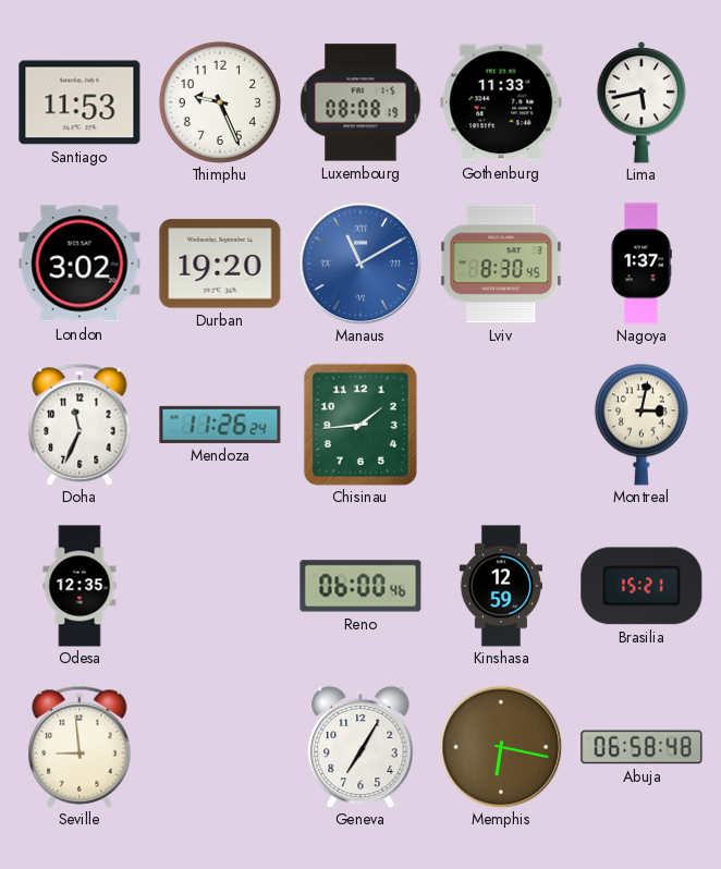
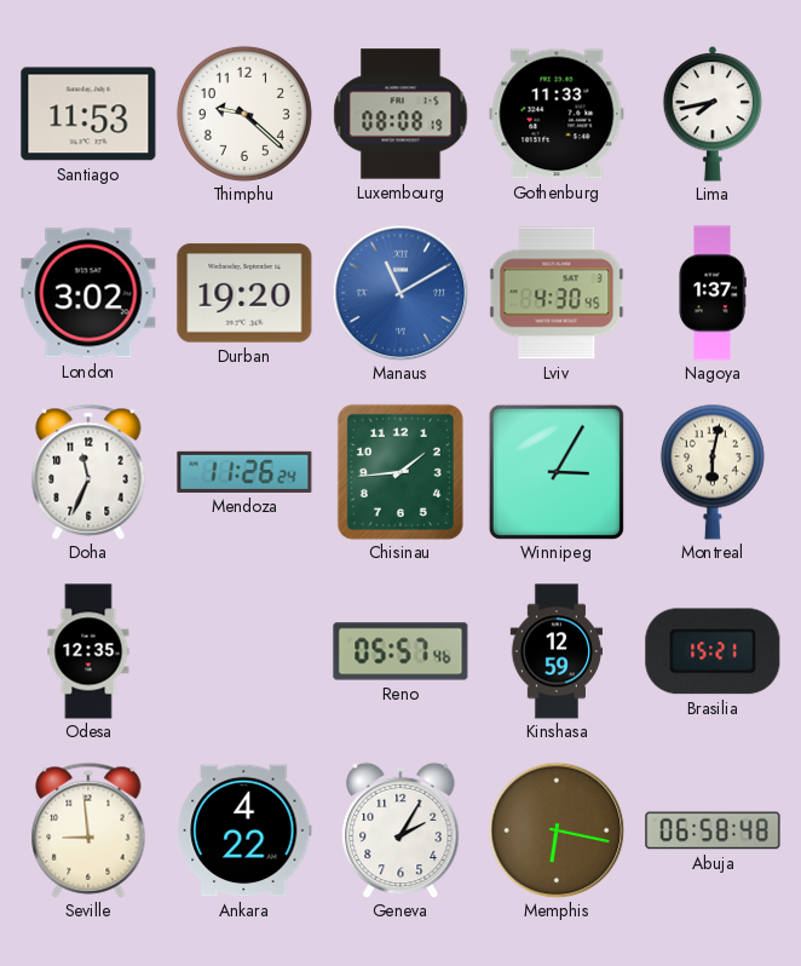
Thimphu: 9:26 -> 9:22
Lima: 5:43 -> 7:43
Lviv: 8:30 -> 4:30
Winnipeg: none -> 3:05
Montreal: 3:02 -> 6:02
Reno: 06:00 -> 05:57
Ankara: none -> 4:22
Geneva: 7:05 -> 2:05
